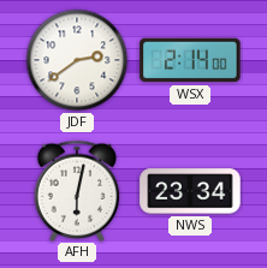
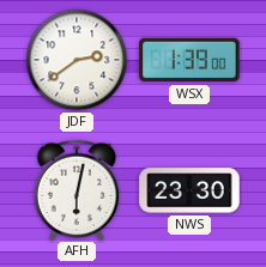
WSX: 2:14 -> 1:39
NWS: 23:34 -> 23:30
